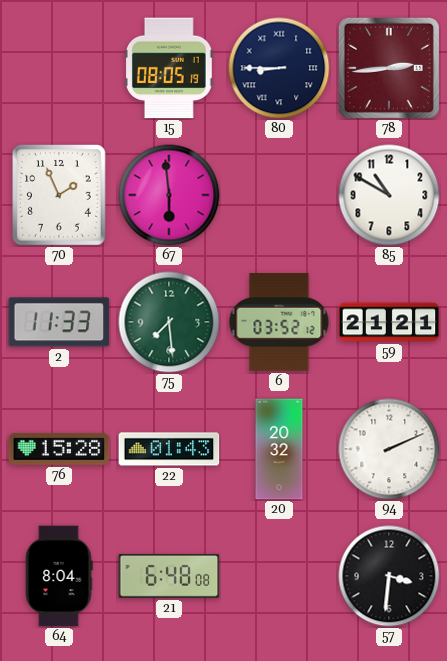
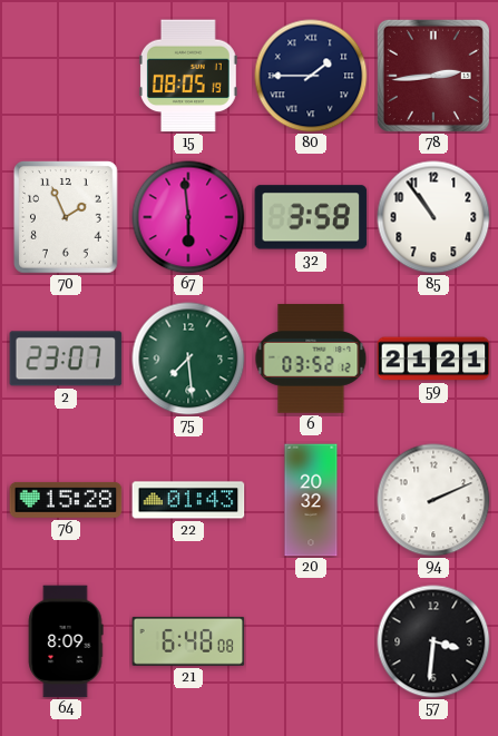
80: 8:45 -> 1:45
32: none -> 3:58
85: 10:50 -> 10:54
2: 11:33 -> 23:07
64: 8:04 -> 8:09
